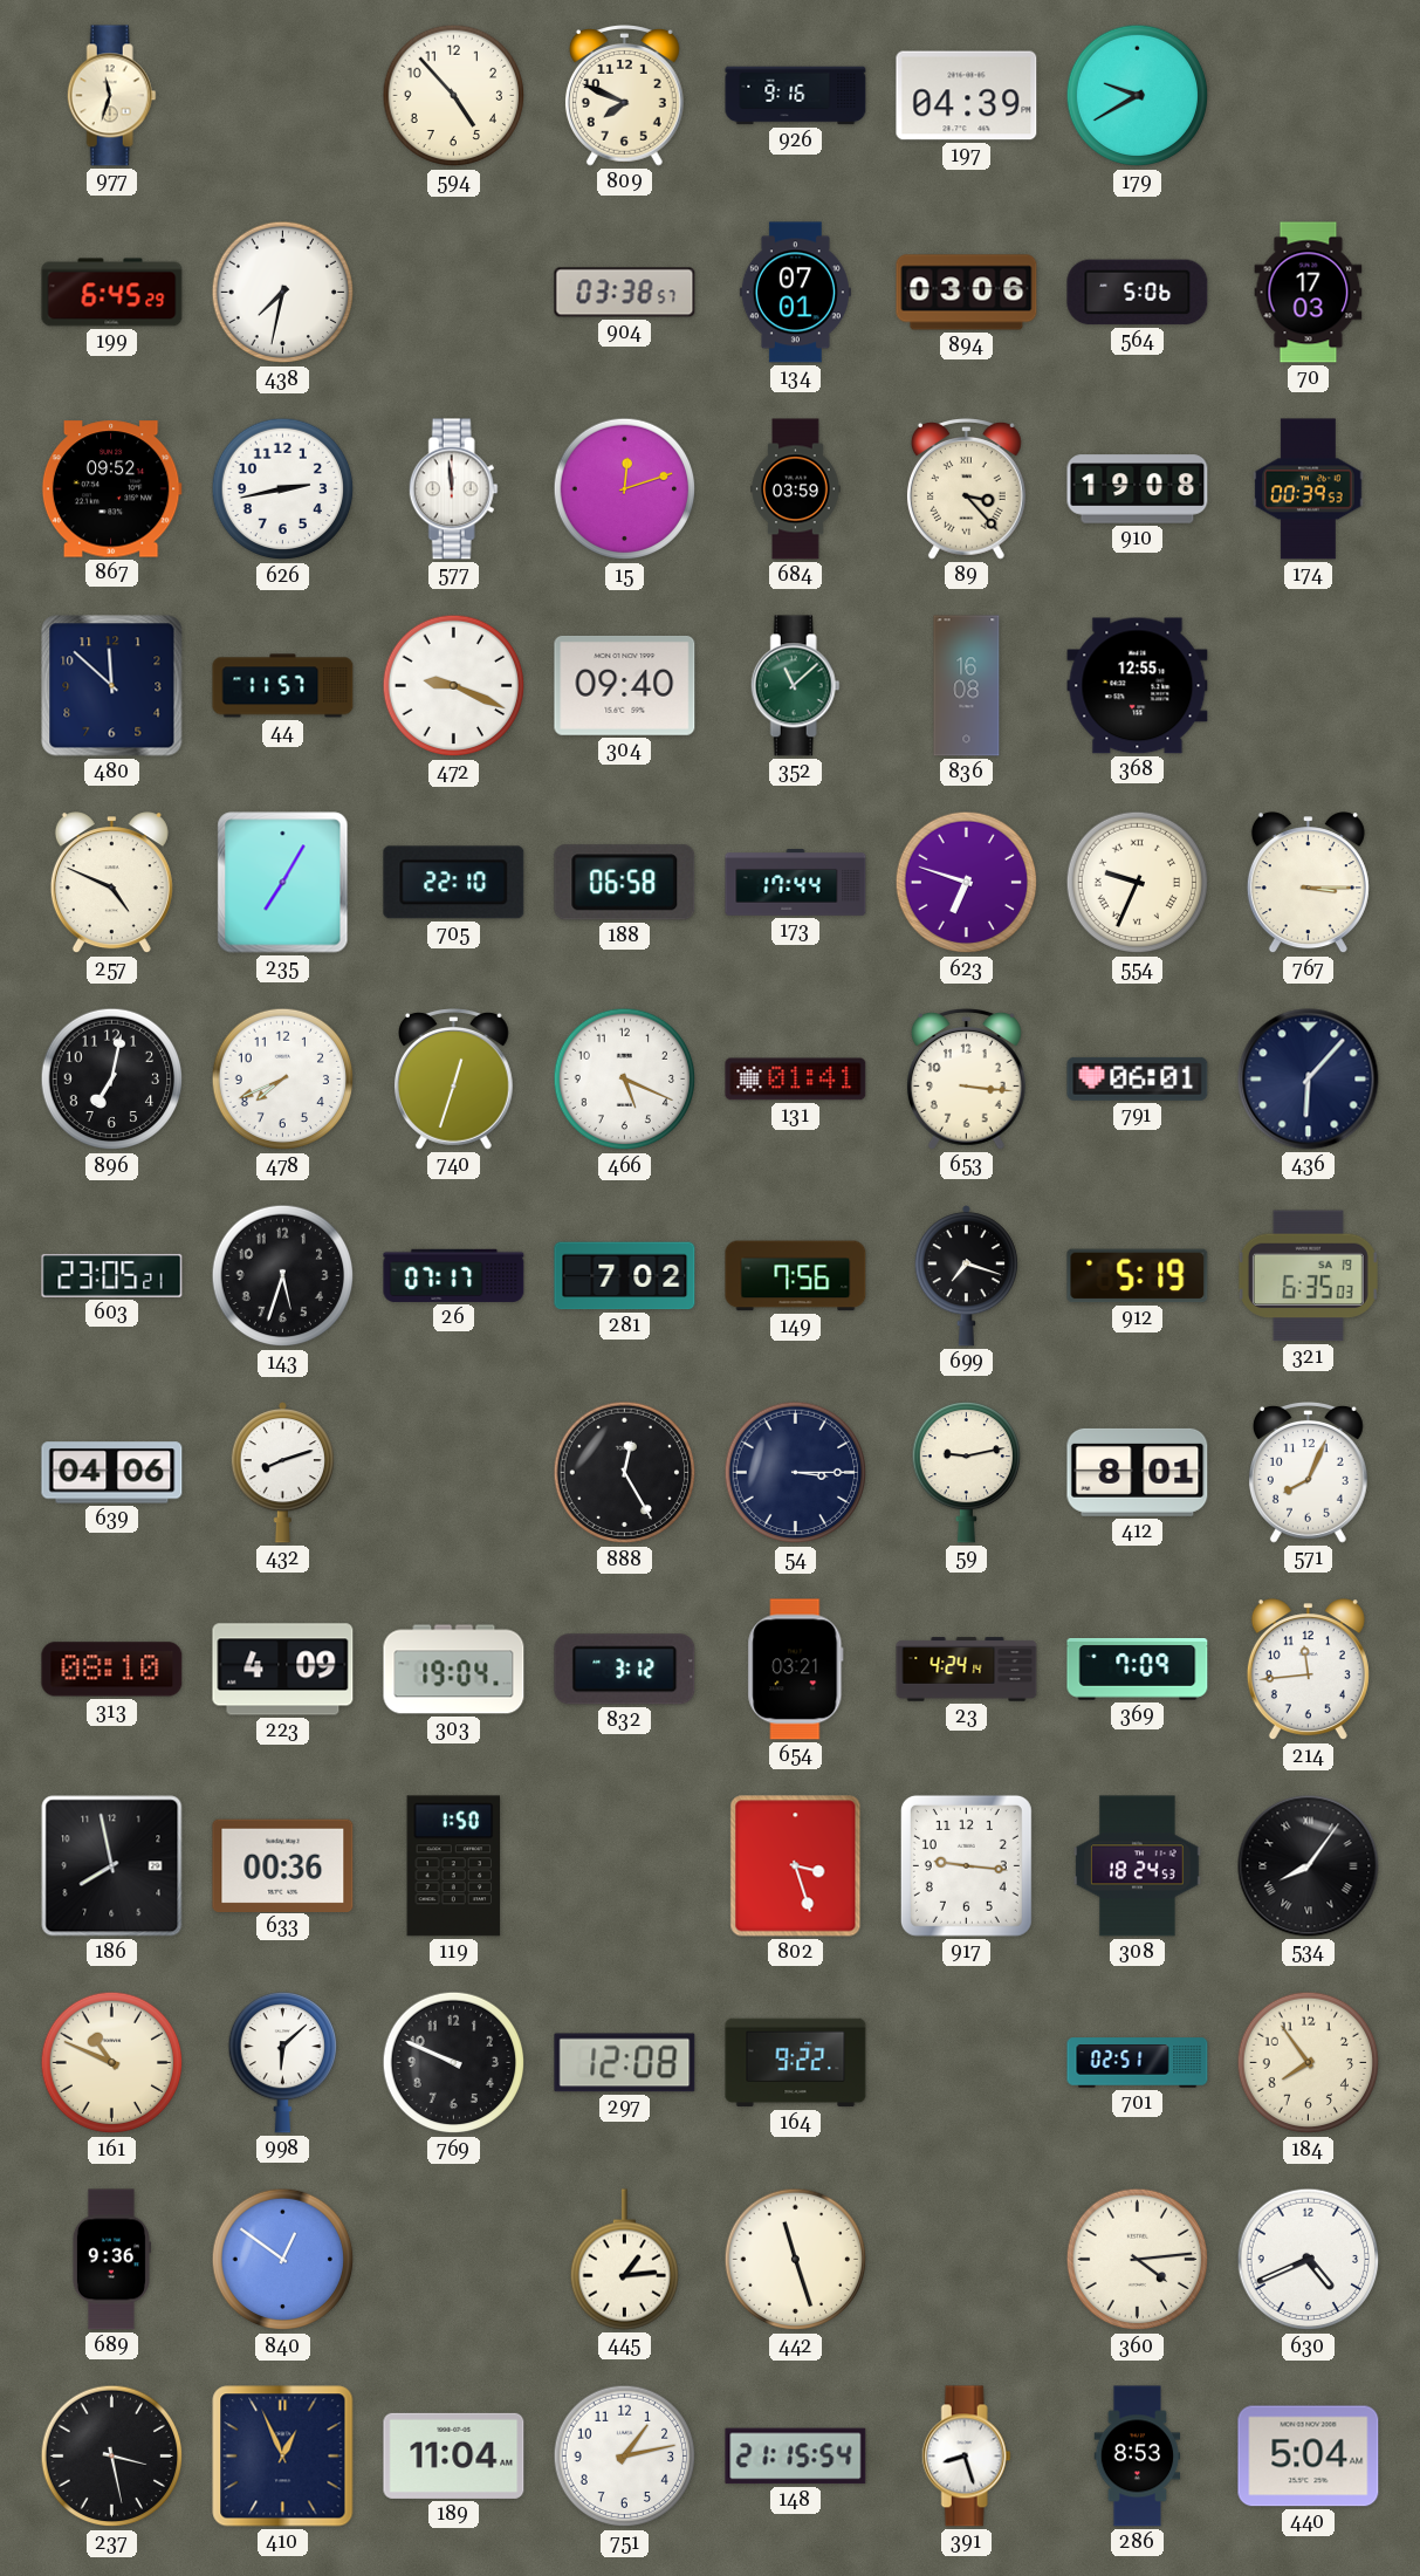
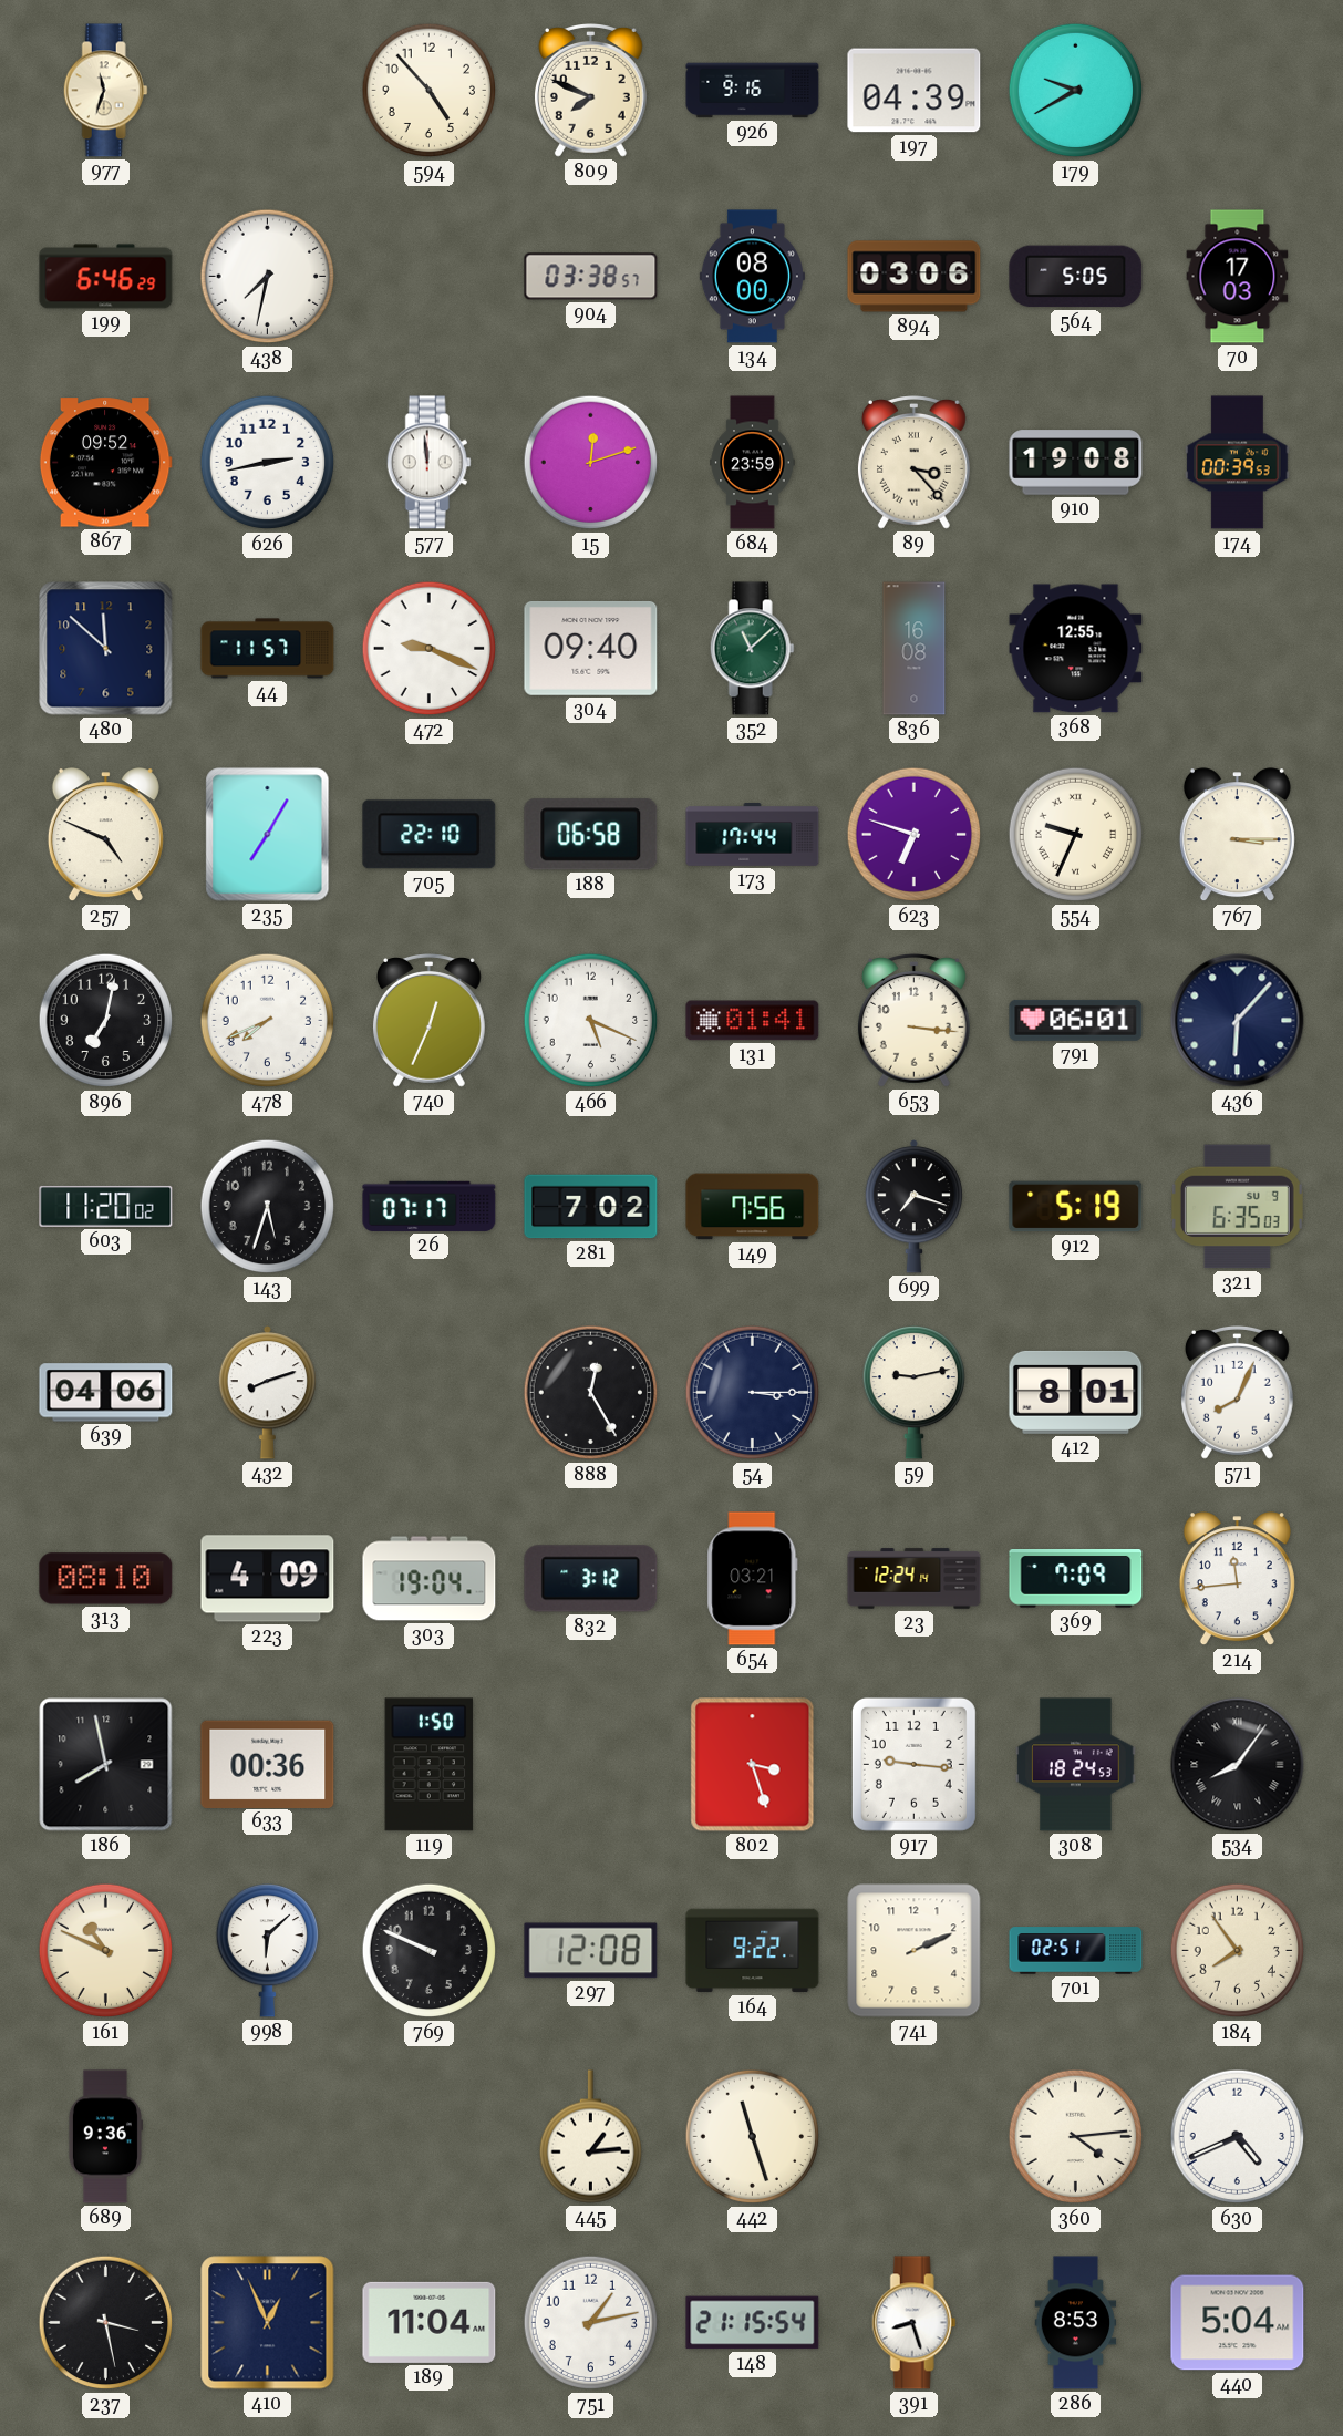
199: 6:45 -> 6:46
134: 07:01 -> 08:00
564: 5:06 -> 5:05
684: 03:59 -> 23:59
740: 12:33 -> 12:34
603: 23:05 -> 11:20
321 date: SA 19 -> SU 9
23: 4:24 -> 12:24
741: none -> 2:11
840: 12:51 -> none
